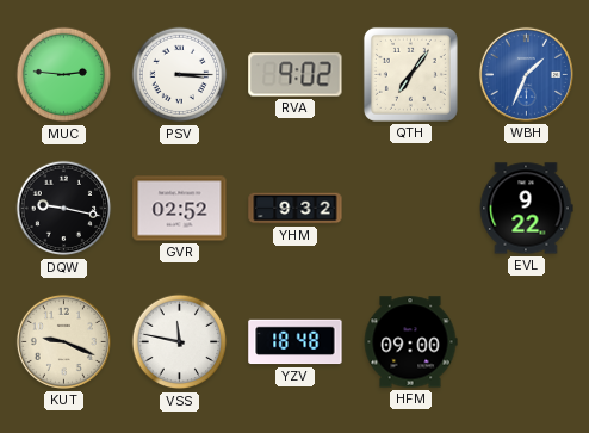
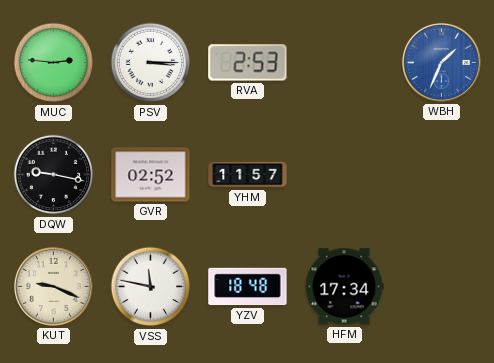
RVA: 9:02 -> 2:53
QTH: 7:06 -> none
YHM: 9:32 -> 11:57
EVL: 9:22 -> none
HFM: 09:00 -> 17:34
